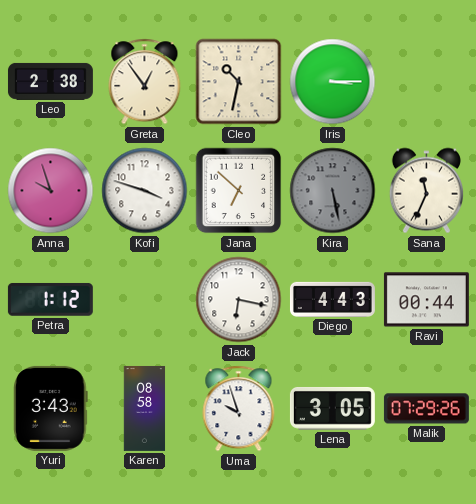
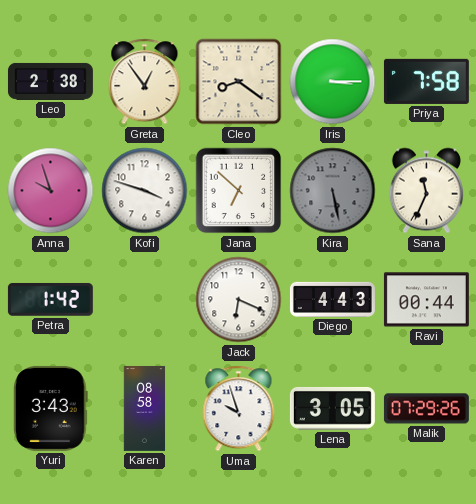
Cleo: 10:32 -> 8:21
Priya: none -> 7:58
Petra: 1:12 -> 1:42
Jack: 6:17 -> 6:19
